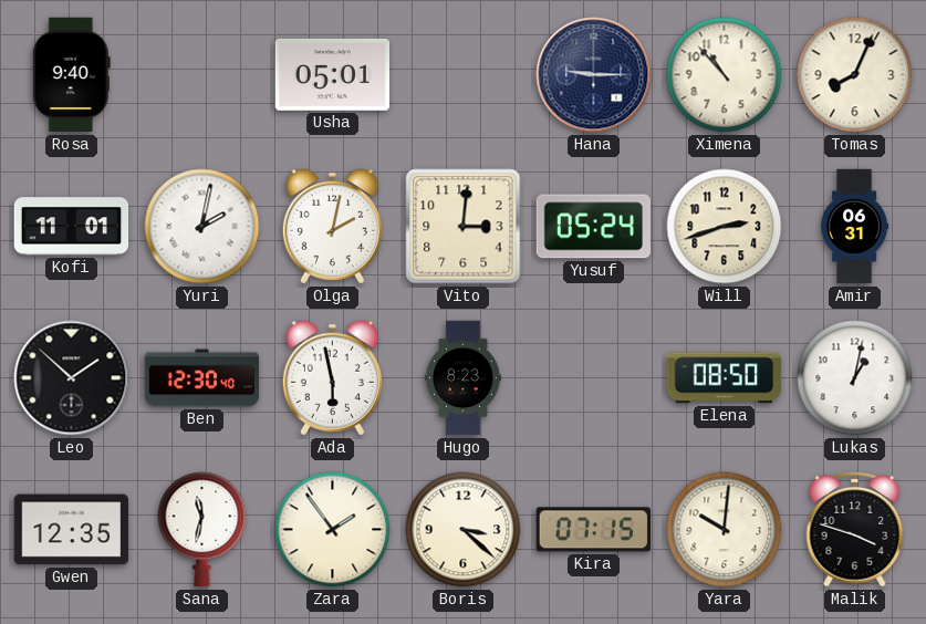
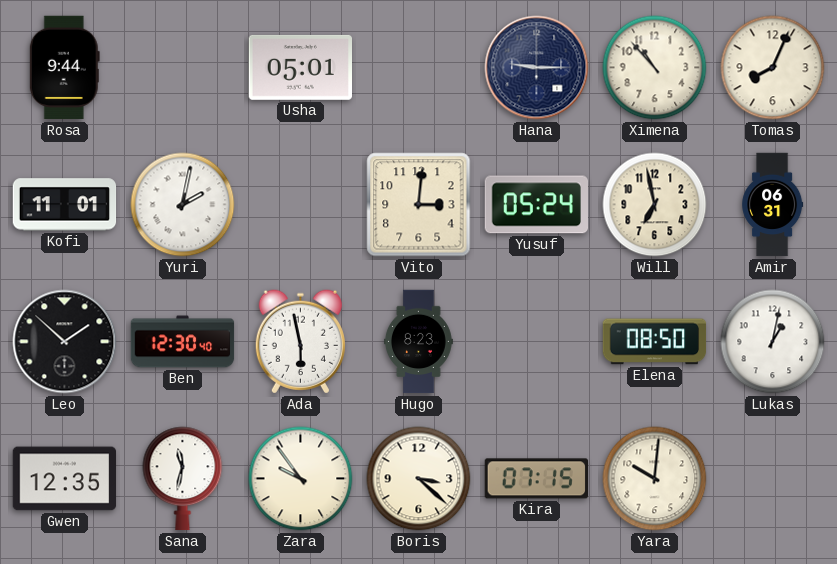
Rosa: 9:40 -> 9:44
Olga: 2:02 -> none
Will: 2:42 -> 6:58
Zara: 1:54 -> 9:54
Malik: 3:48 -> none
